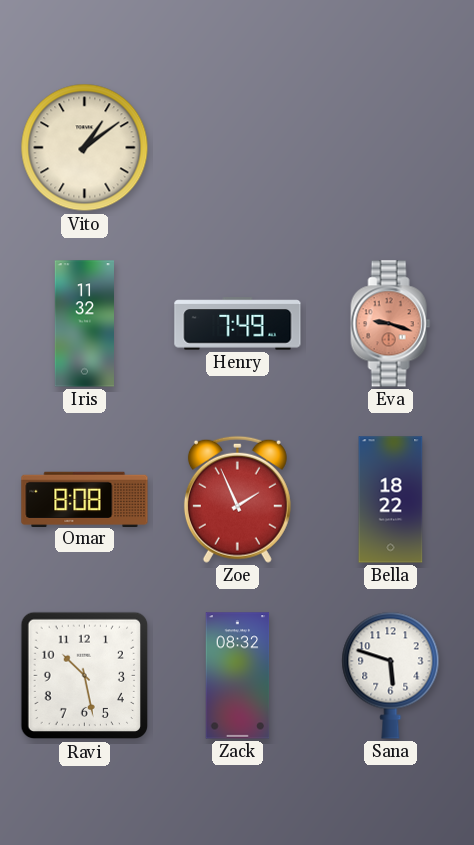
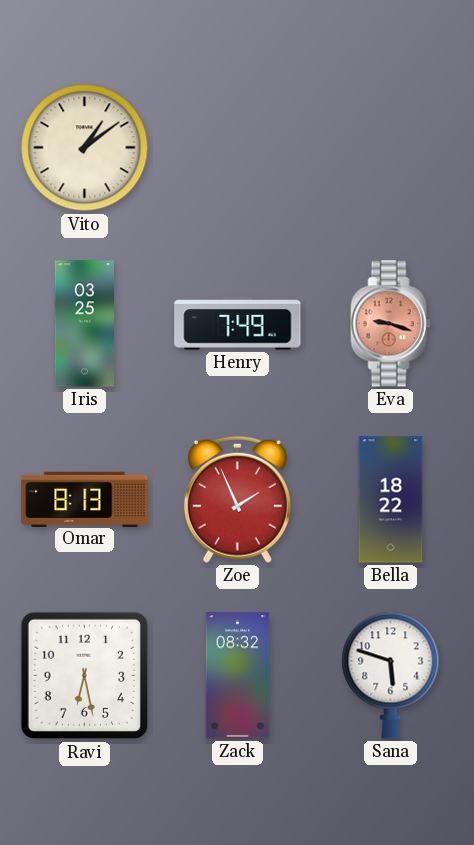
Iris: 11:32 -> 03:25
Omar: 8:08 -> 8:13
Ravi: 10:28 -> 6:28
